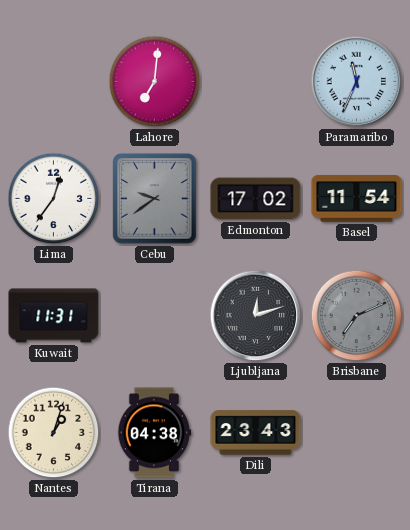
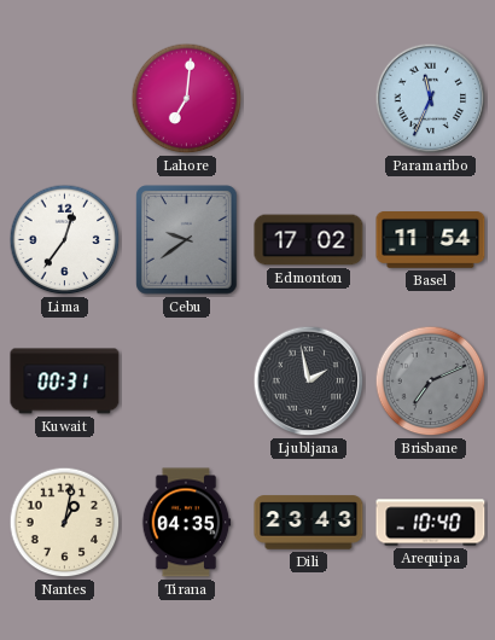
Kuwait: 11:31 -> 00:31
Ljubljana: 12:12 -> 1:58
Nantes: 1:03 -> 1:02
Tirana: 04:38 -> 04:35
Arequipa: none -> 10:40
